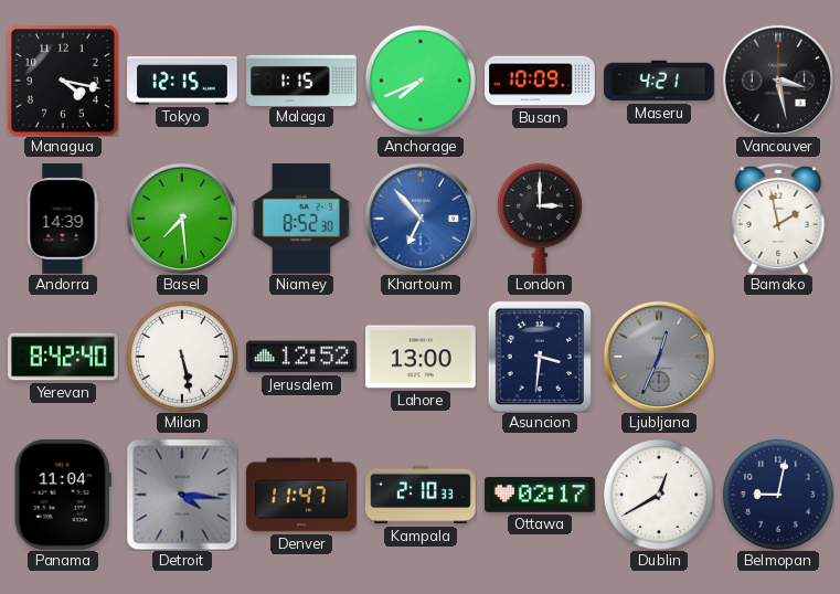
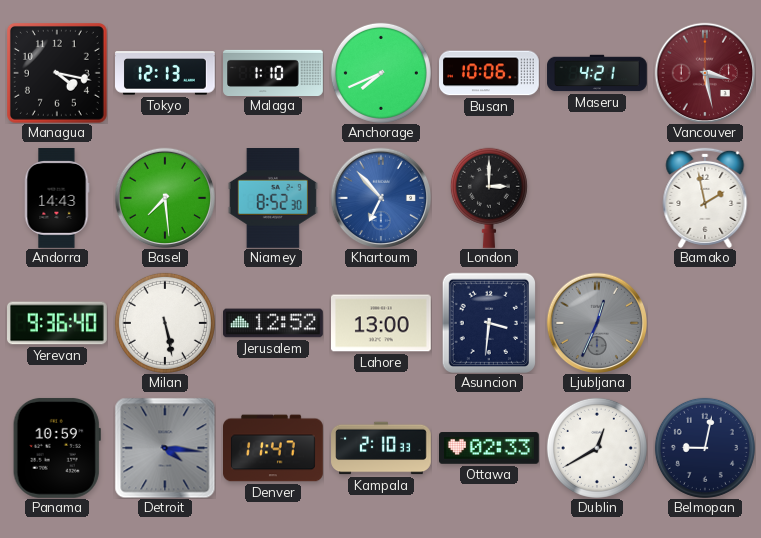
Tokyo: 12:15 -> 12:13
Malaga: 1:15 -> 1:10
Busan: 10:09 -> 10:06
Vancouver dial: black -> burgundy
Andorra: 14:39 -> 14:43
Yerevan: 8:42 -> 9:36
Panama: 11:04 -> 10:59
Ottawa: 02:17 -> 02:33
